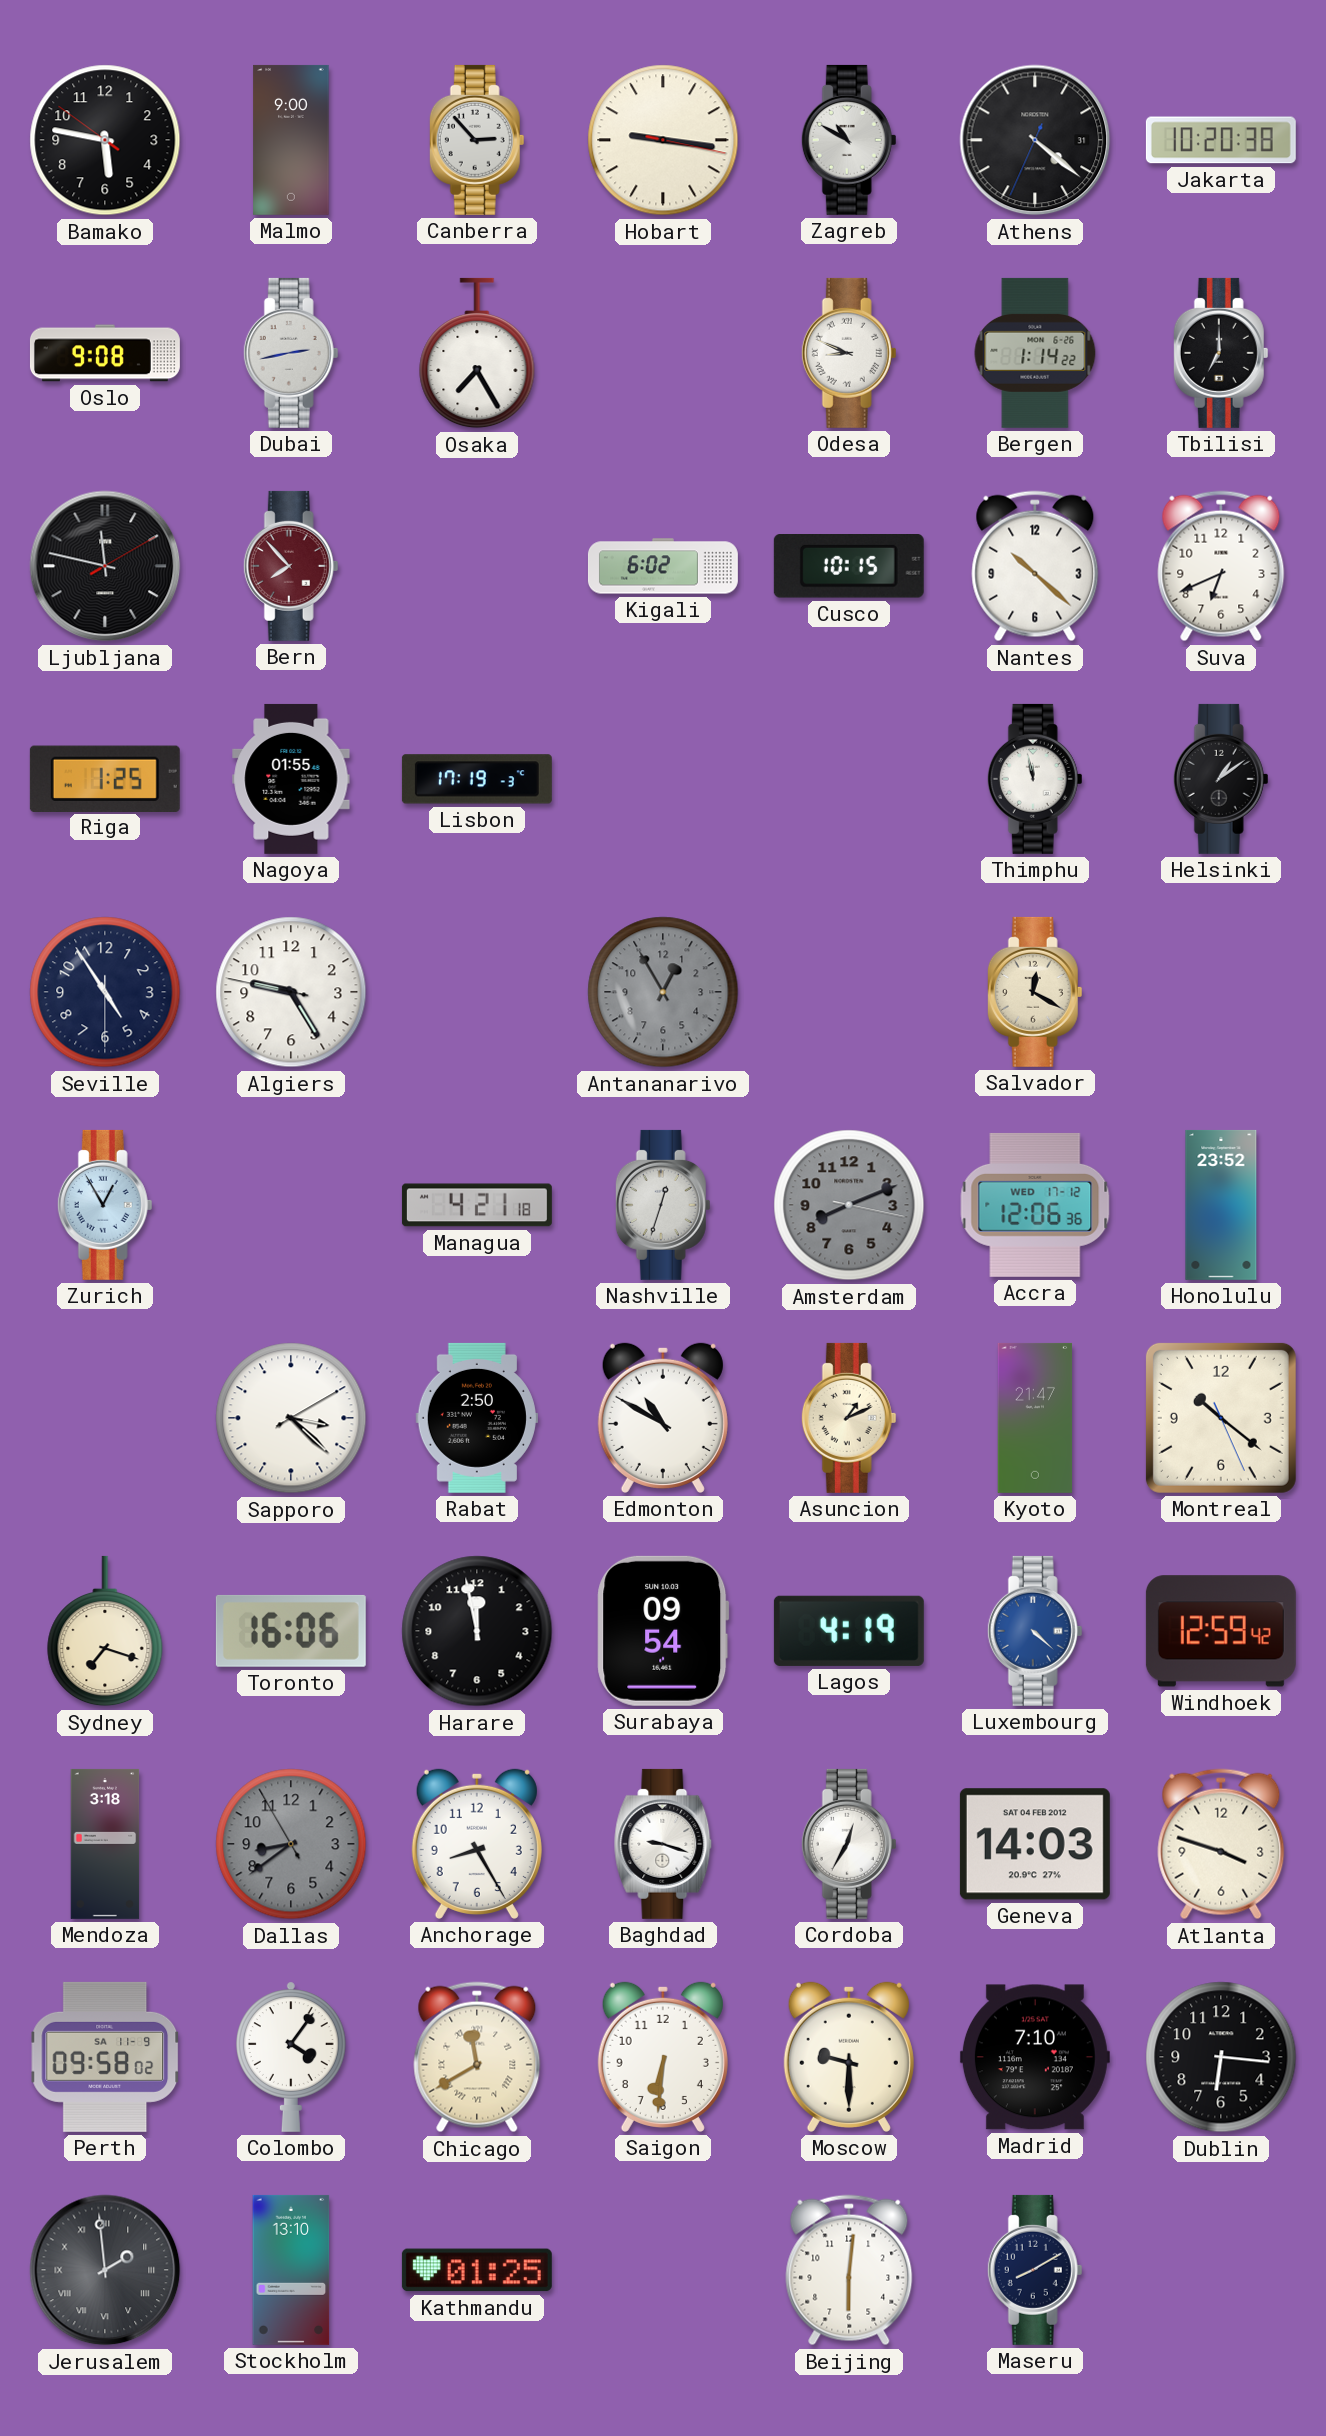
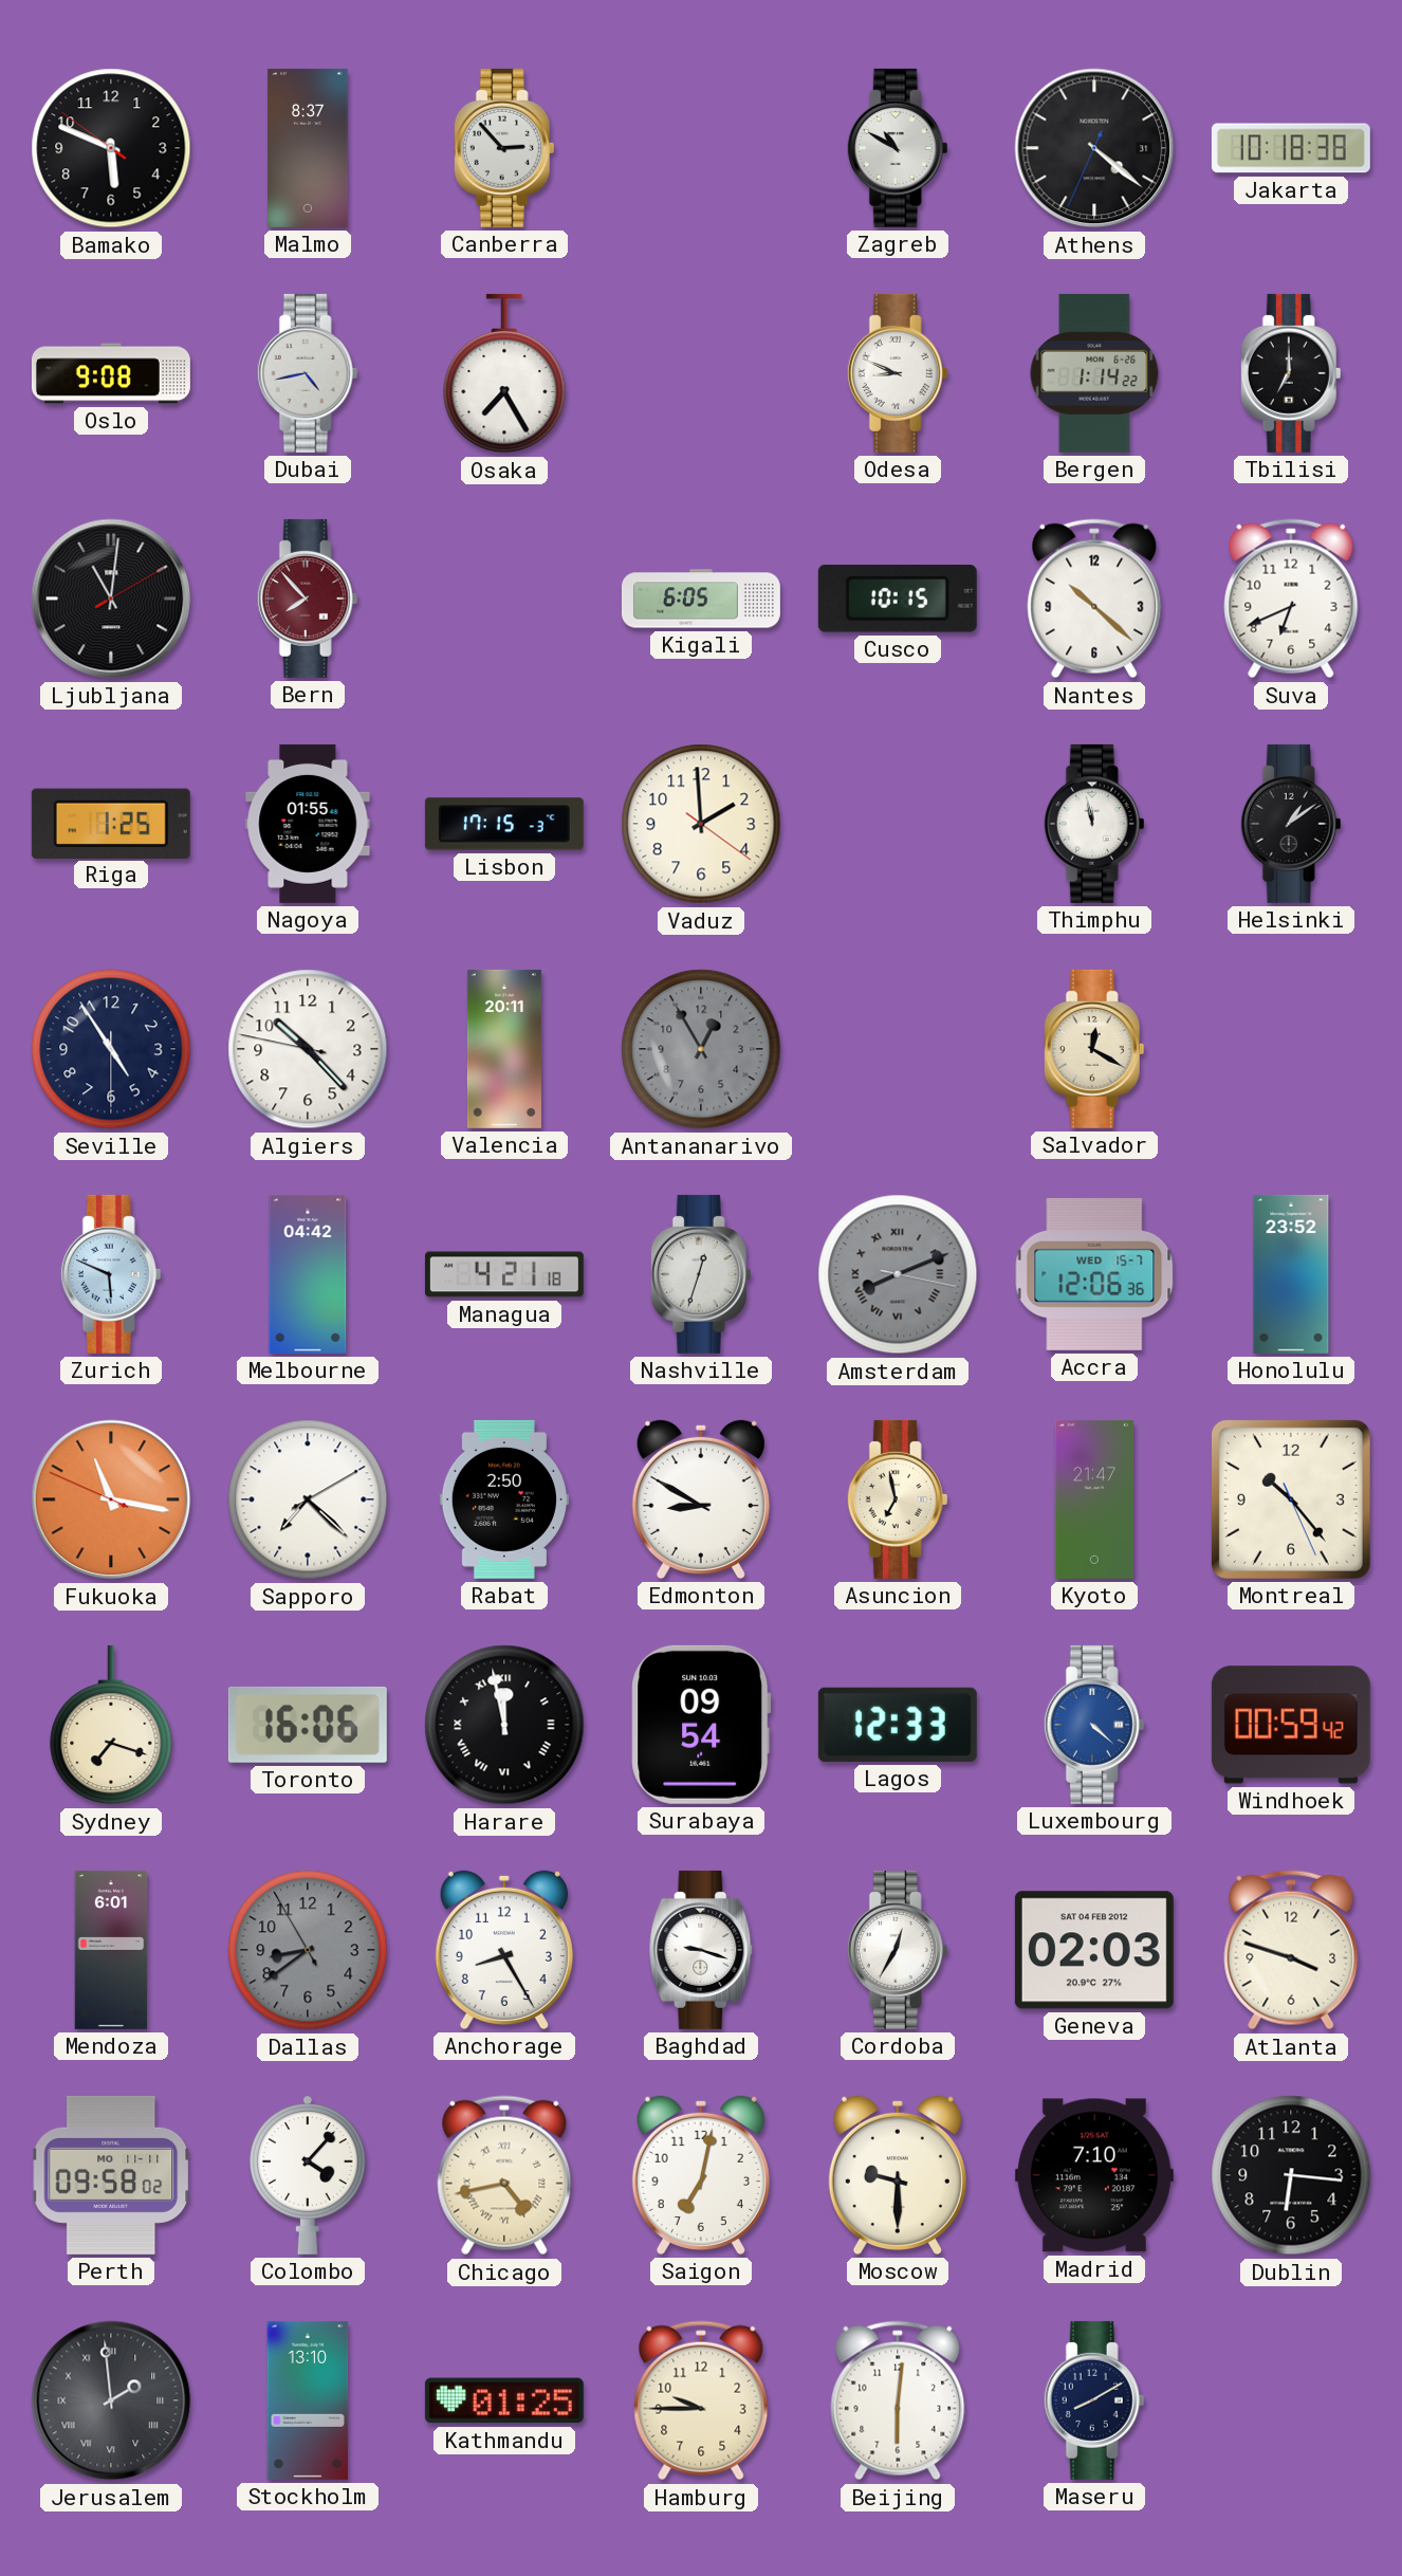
Bamako: 5:46 -> 5:48
Malmo: 9:00 -> 8:37
Hobart: 9:16 -> none
Jakarta: 10:20 -> 10:18
Dubai: 2:43 -> 4:43
Ljubljana: 11:47 -> 11:01
Kigali: 6:02 -> 6:05
Lisbon: 17:19 -> 17:15
Vaduz: none -> 1:59
Algiers: 9:24 -> 10:22
Valencia: none -> 20:11
Zurich: 12:55 -> 5:49
Melbourne: none -> 04:42
Amsterdam numerals: Arabic -> Roman
Accra date: WED 17-12 -> WED 15-7
Fukuoka: none -> 11:16
Sapporo: 3:22 -> 7:22
Edmonton: 10:50 -> 8:50
Asuncion: 1:11 -> 6:58
Montreal: 10:21 -> 10:23
Harare numerals: Arabic -> Roman
Lagos: 4:19 -> 12:33
Windhoek: 12:59 -> 00:59
Mendoza: 3:18 -> 6:01
Geneva: 14:03 -> 02:03
Perth date: SA 11-9 -> MO 11-11
Colombo: 4:06 -> 4:07
Chicago: 11:40 -> 4:43
Saigon: 6:31 -> 7:02
Hamburg: none -> 9:45
